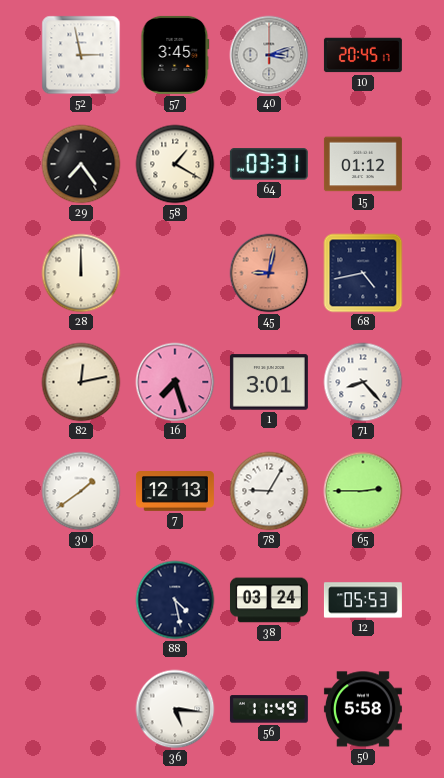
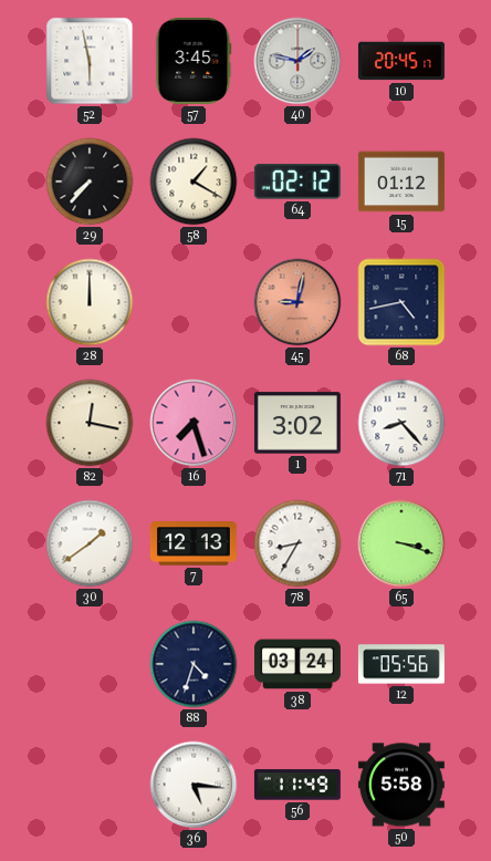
52: 2:58 -> 5:58
40: 3:12 -> 1:47
29: 7:24 -> 7:37
64: 03:31 -> 02:12
82: 12:13 -> 12:17
1: 3:01 -> 3:02
78: 9:05 -> 8:35
65: 2:45 -> 3:18
88: 4:28 -> 4:33
12: 05:53 -> 05:56
